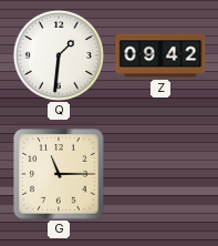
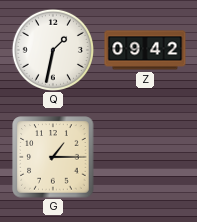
Q: 1:31 -> 1:32
G: 11:15 -> 1:15
